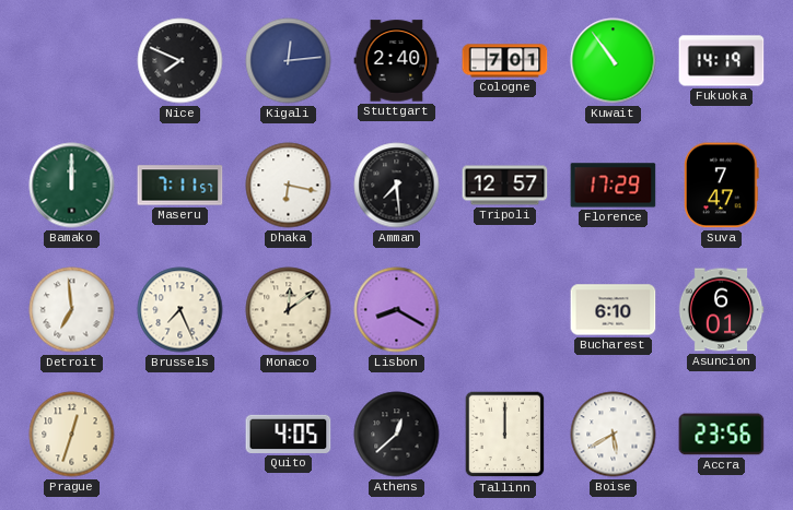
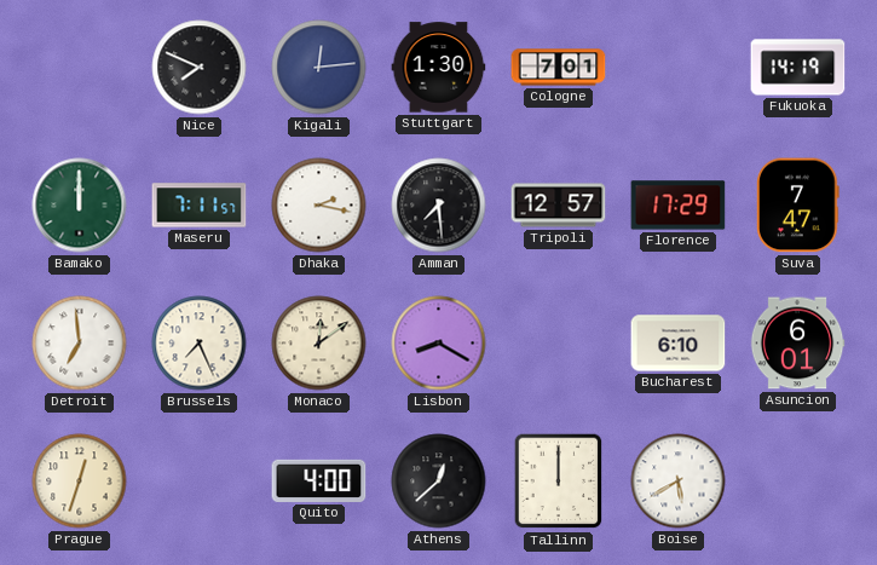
Stuttgart: 2:40 -> 1:30
Kuwait: 10:54 -> none
Dhaka: 6:17 -> 2:17
Quito: 4:05 -> 4:00
Accra: 23:56 -> none
